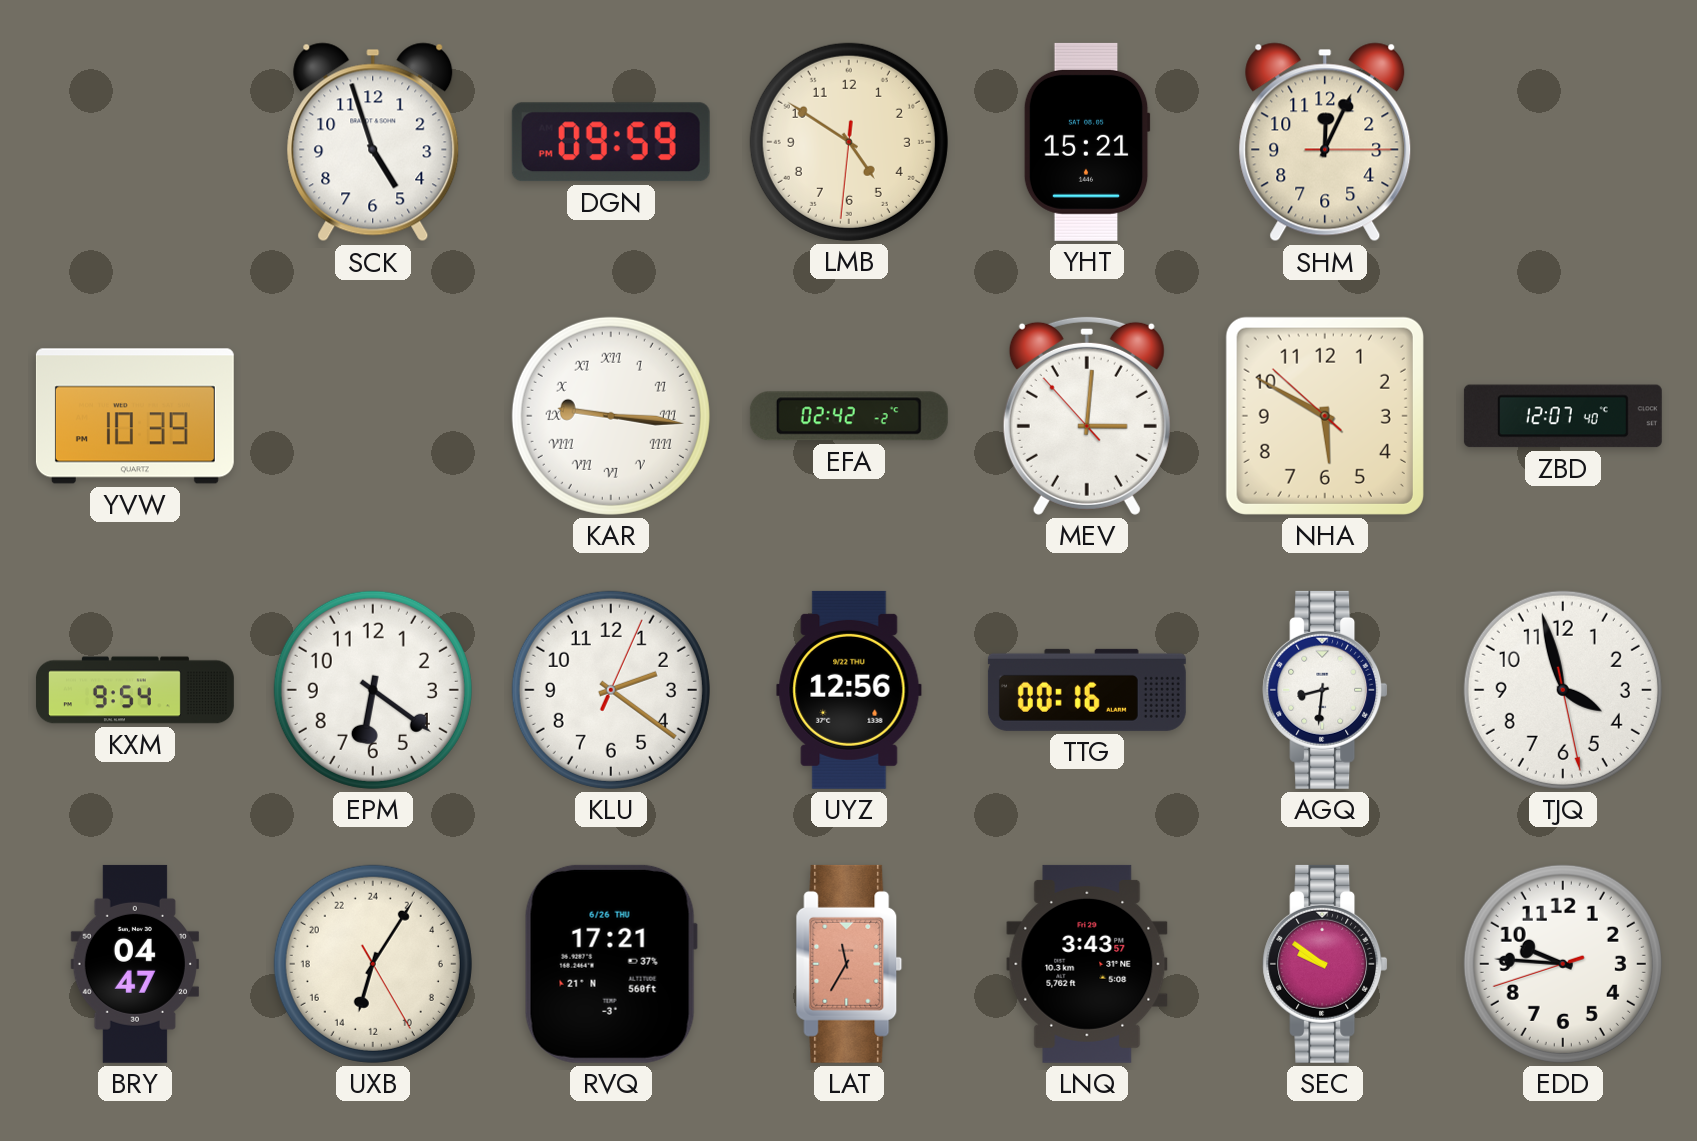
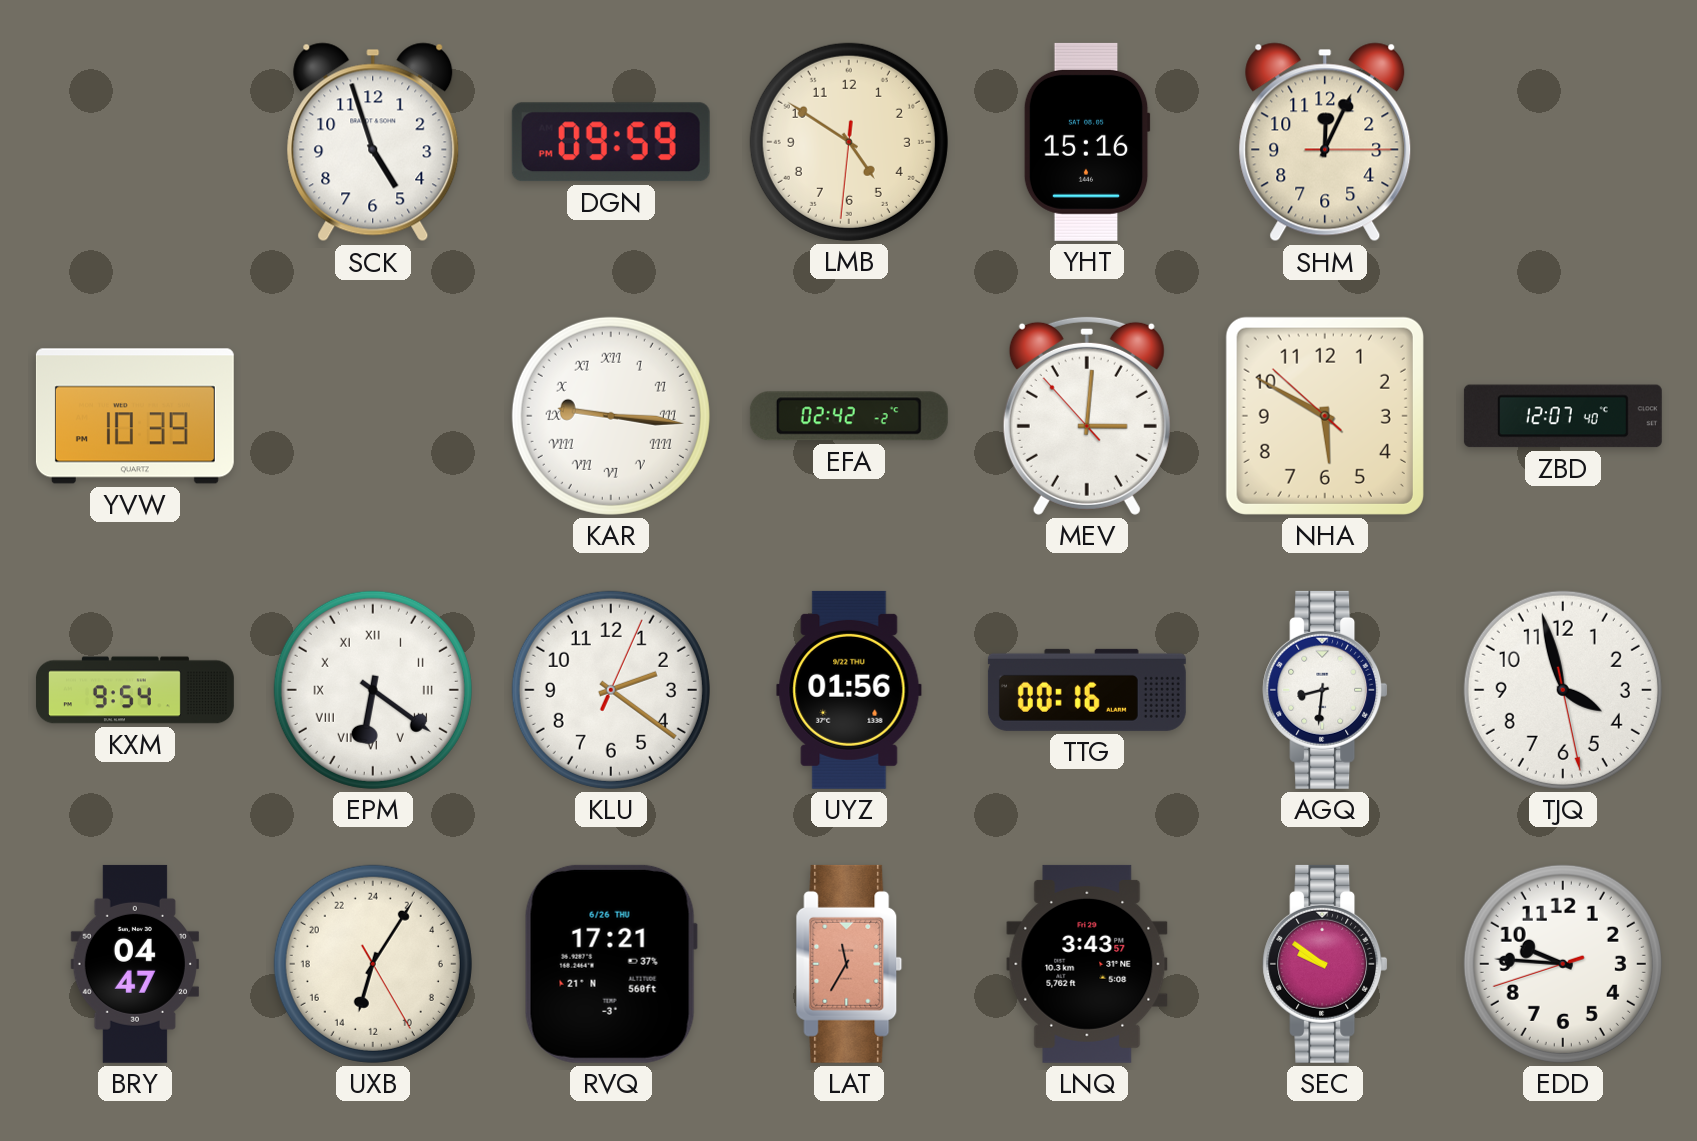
YHT: 15:21 -> 15:16
EPM numerals: Arabic -> Roman
UYZ: 12:56 -> 01:56
